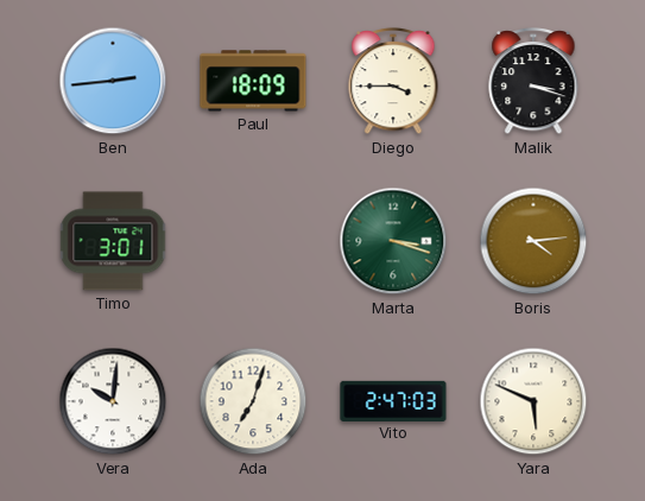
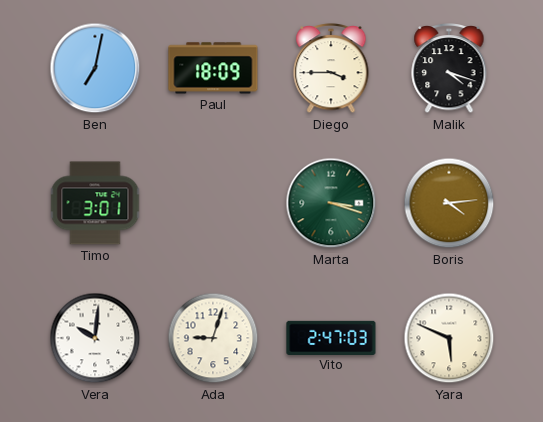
Ben: 2:44 -> 7:02
Malik: 3:18 -> 4:18
Ada: 7:03 -> 9:03
